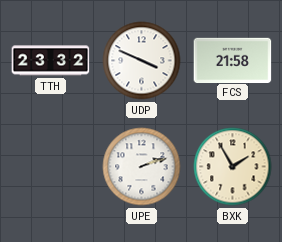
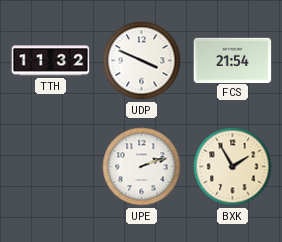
TTH: 23:32 -> 11:32
FCS: 21:58 -> 21:54
